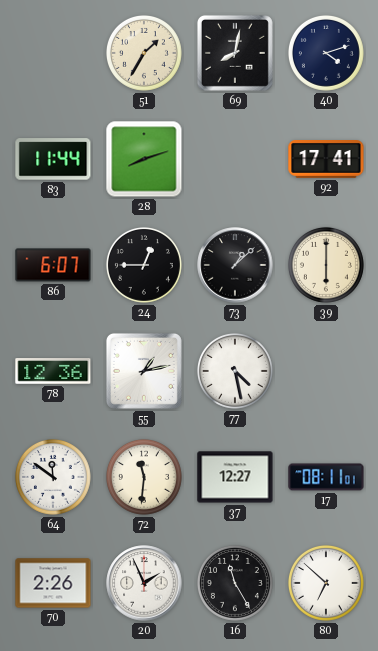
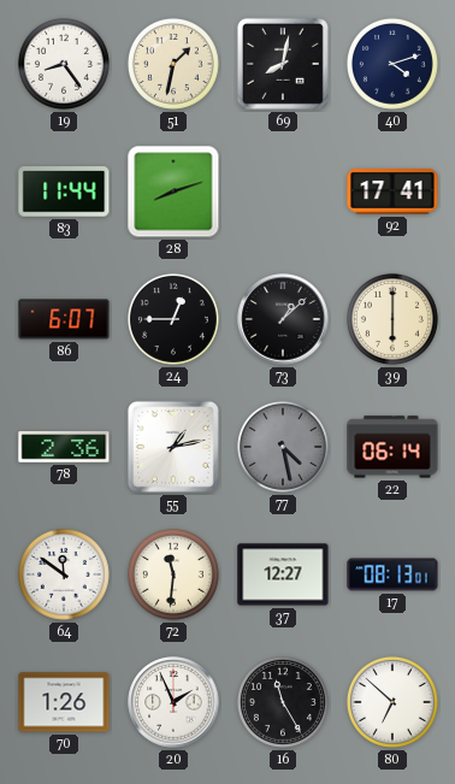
19: none -> 8:24
51: 1:35 -> 1:32
78: 12:36 -> 2:36
77 dial: white -> grey
22: none -> 06:14
17: 08:11 -> 08:13
70: 2:26 -> 1:26
